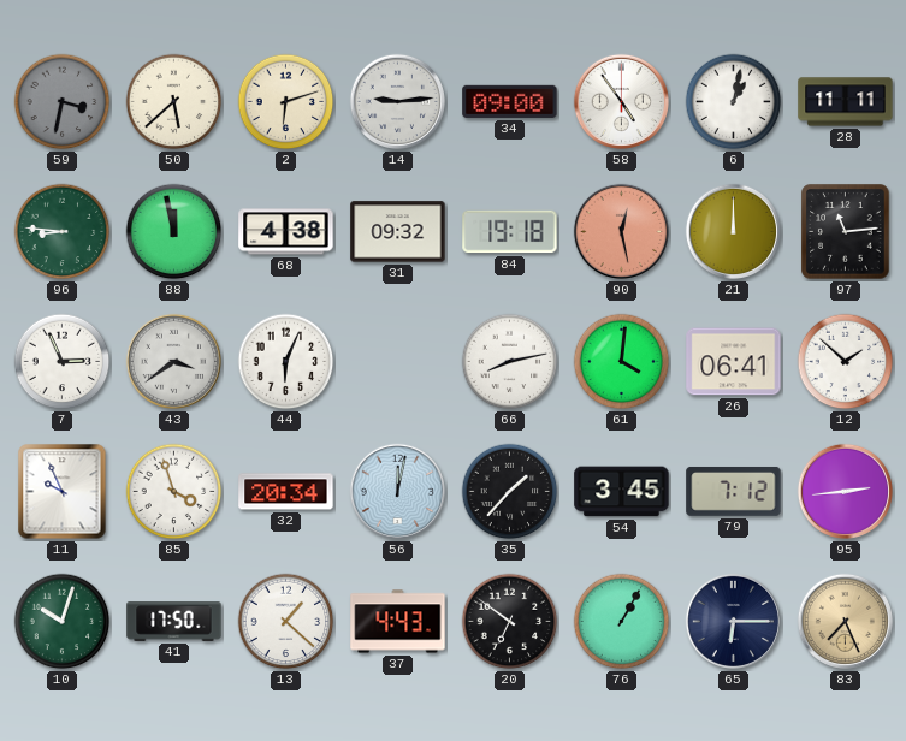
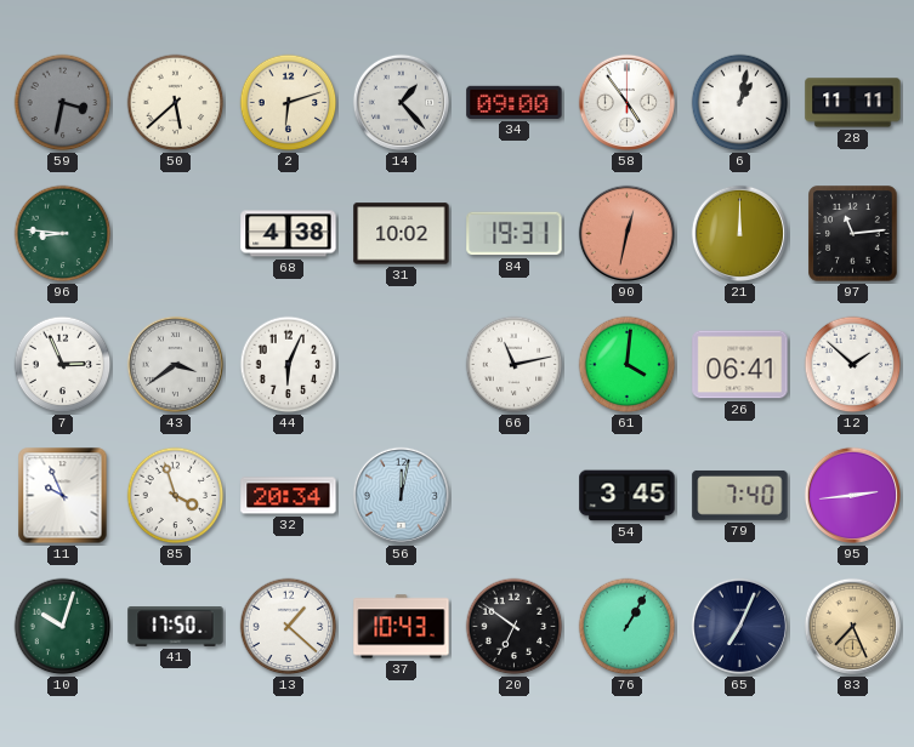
14: 9:14 -> 1:23
88: 11:58 -> none
31: 09:32 -> 10:02
84: 19:18 -> 19:31
90: 12:28 -> 12:32
66: 8:13 -> 11:13
35: 1:37 -> none
79: 7:12 -> 7:40
37: 4:43 -> 10:43
65: 6:15 -> 7:04
